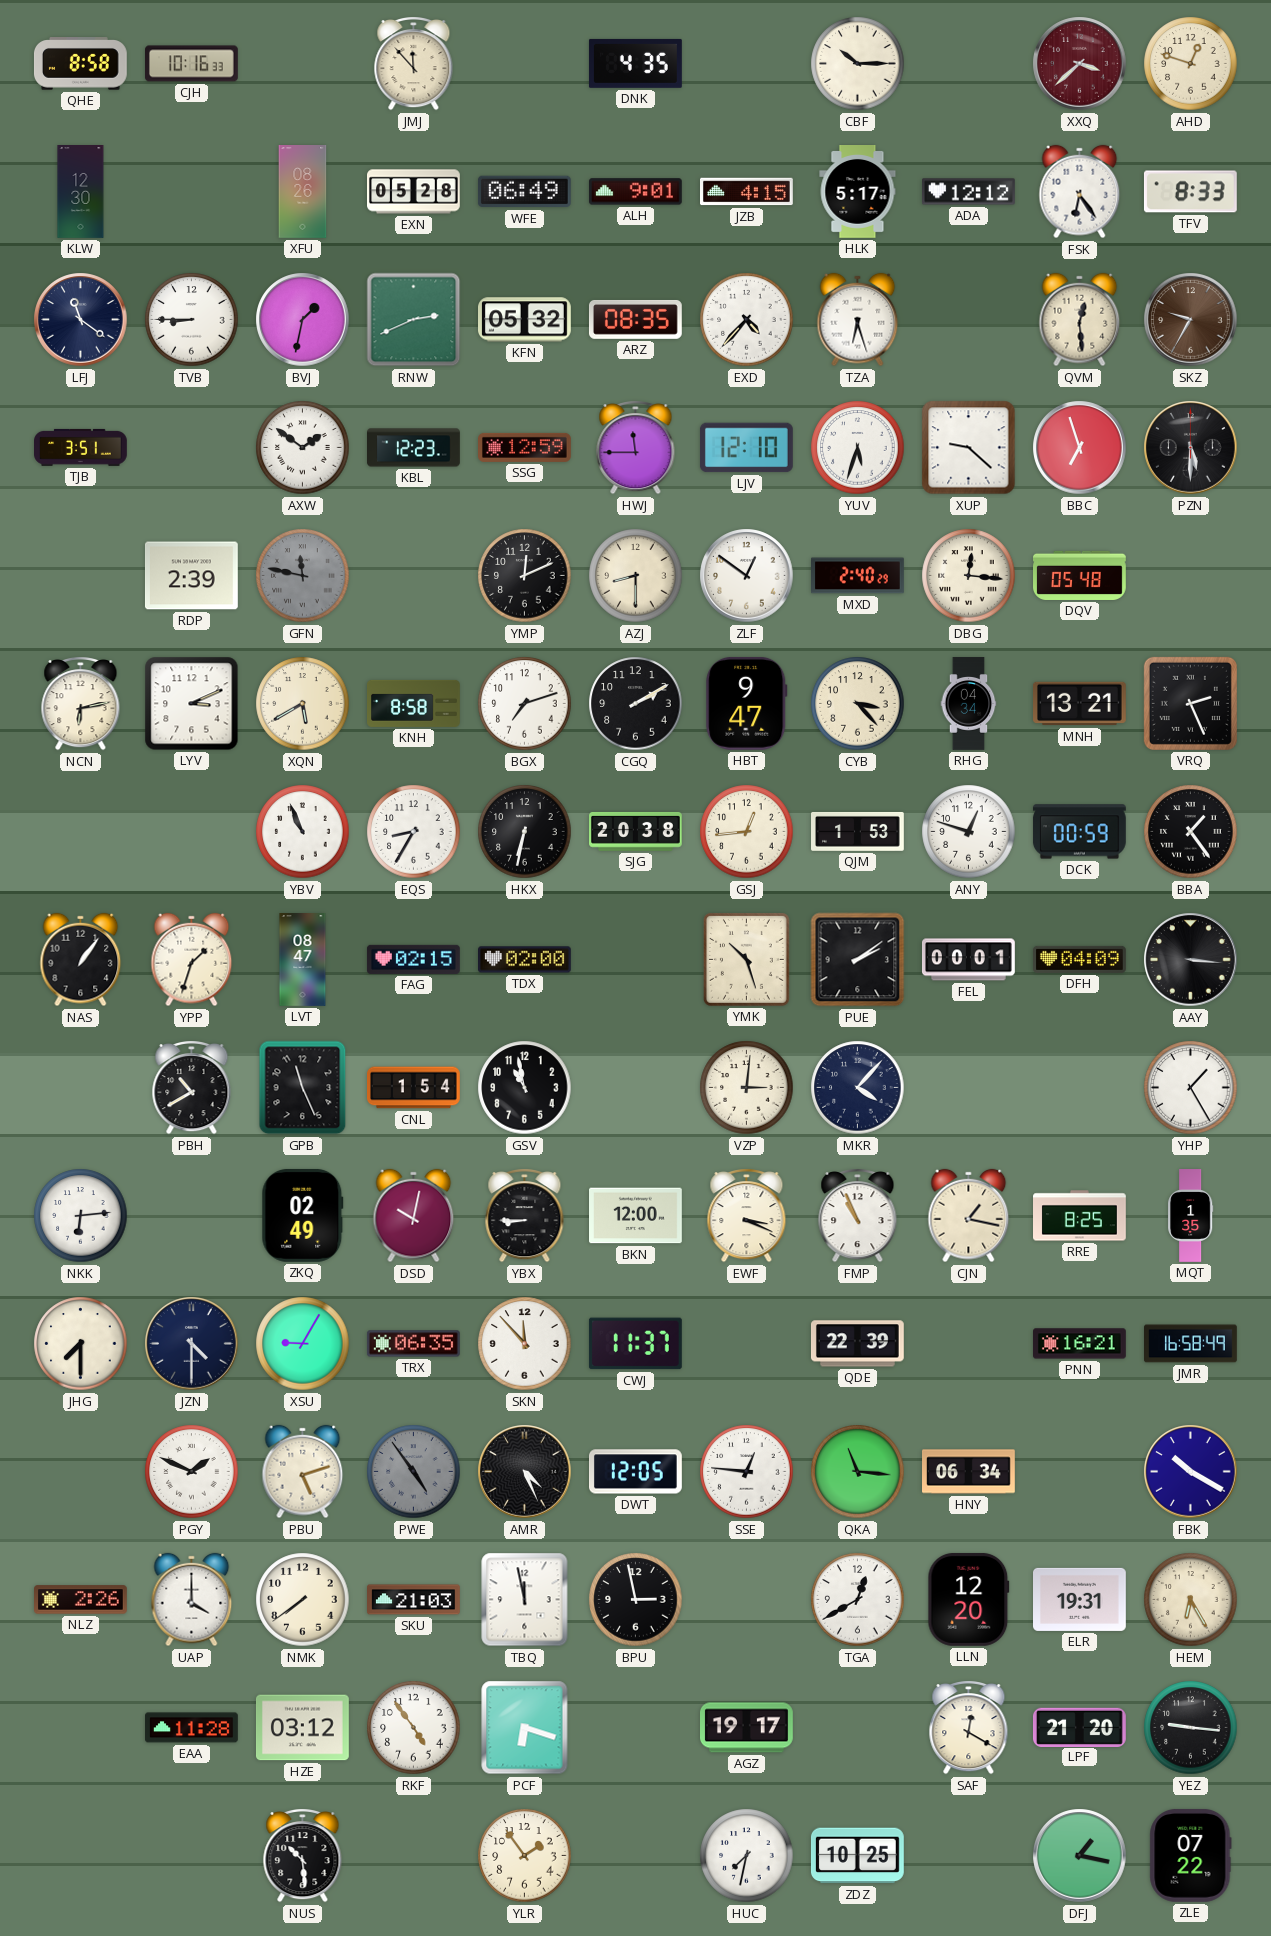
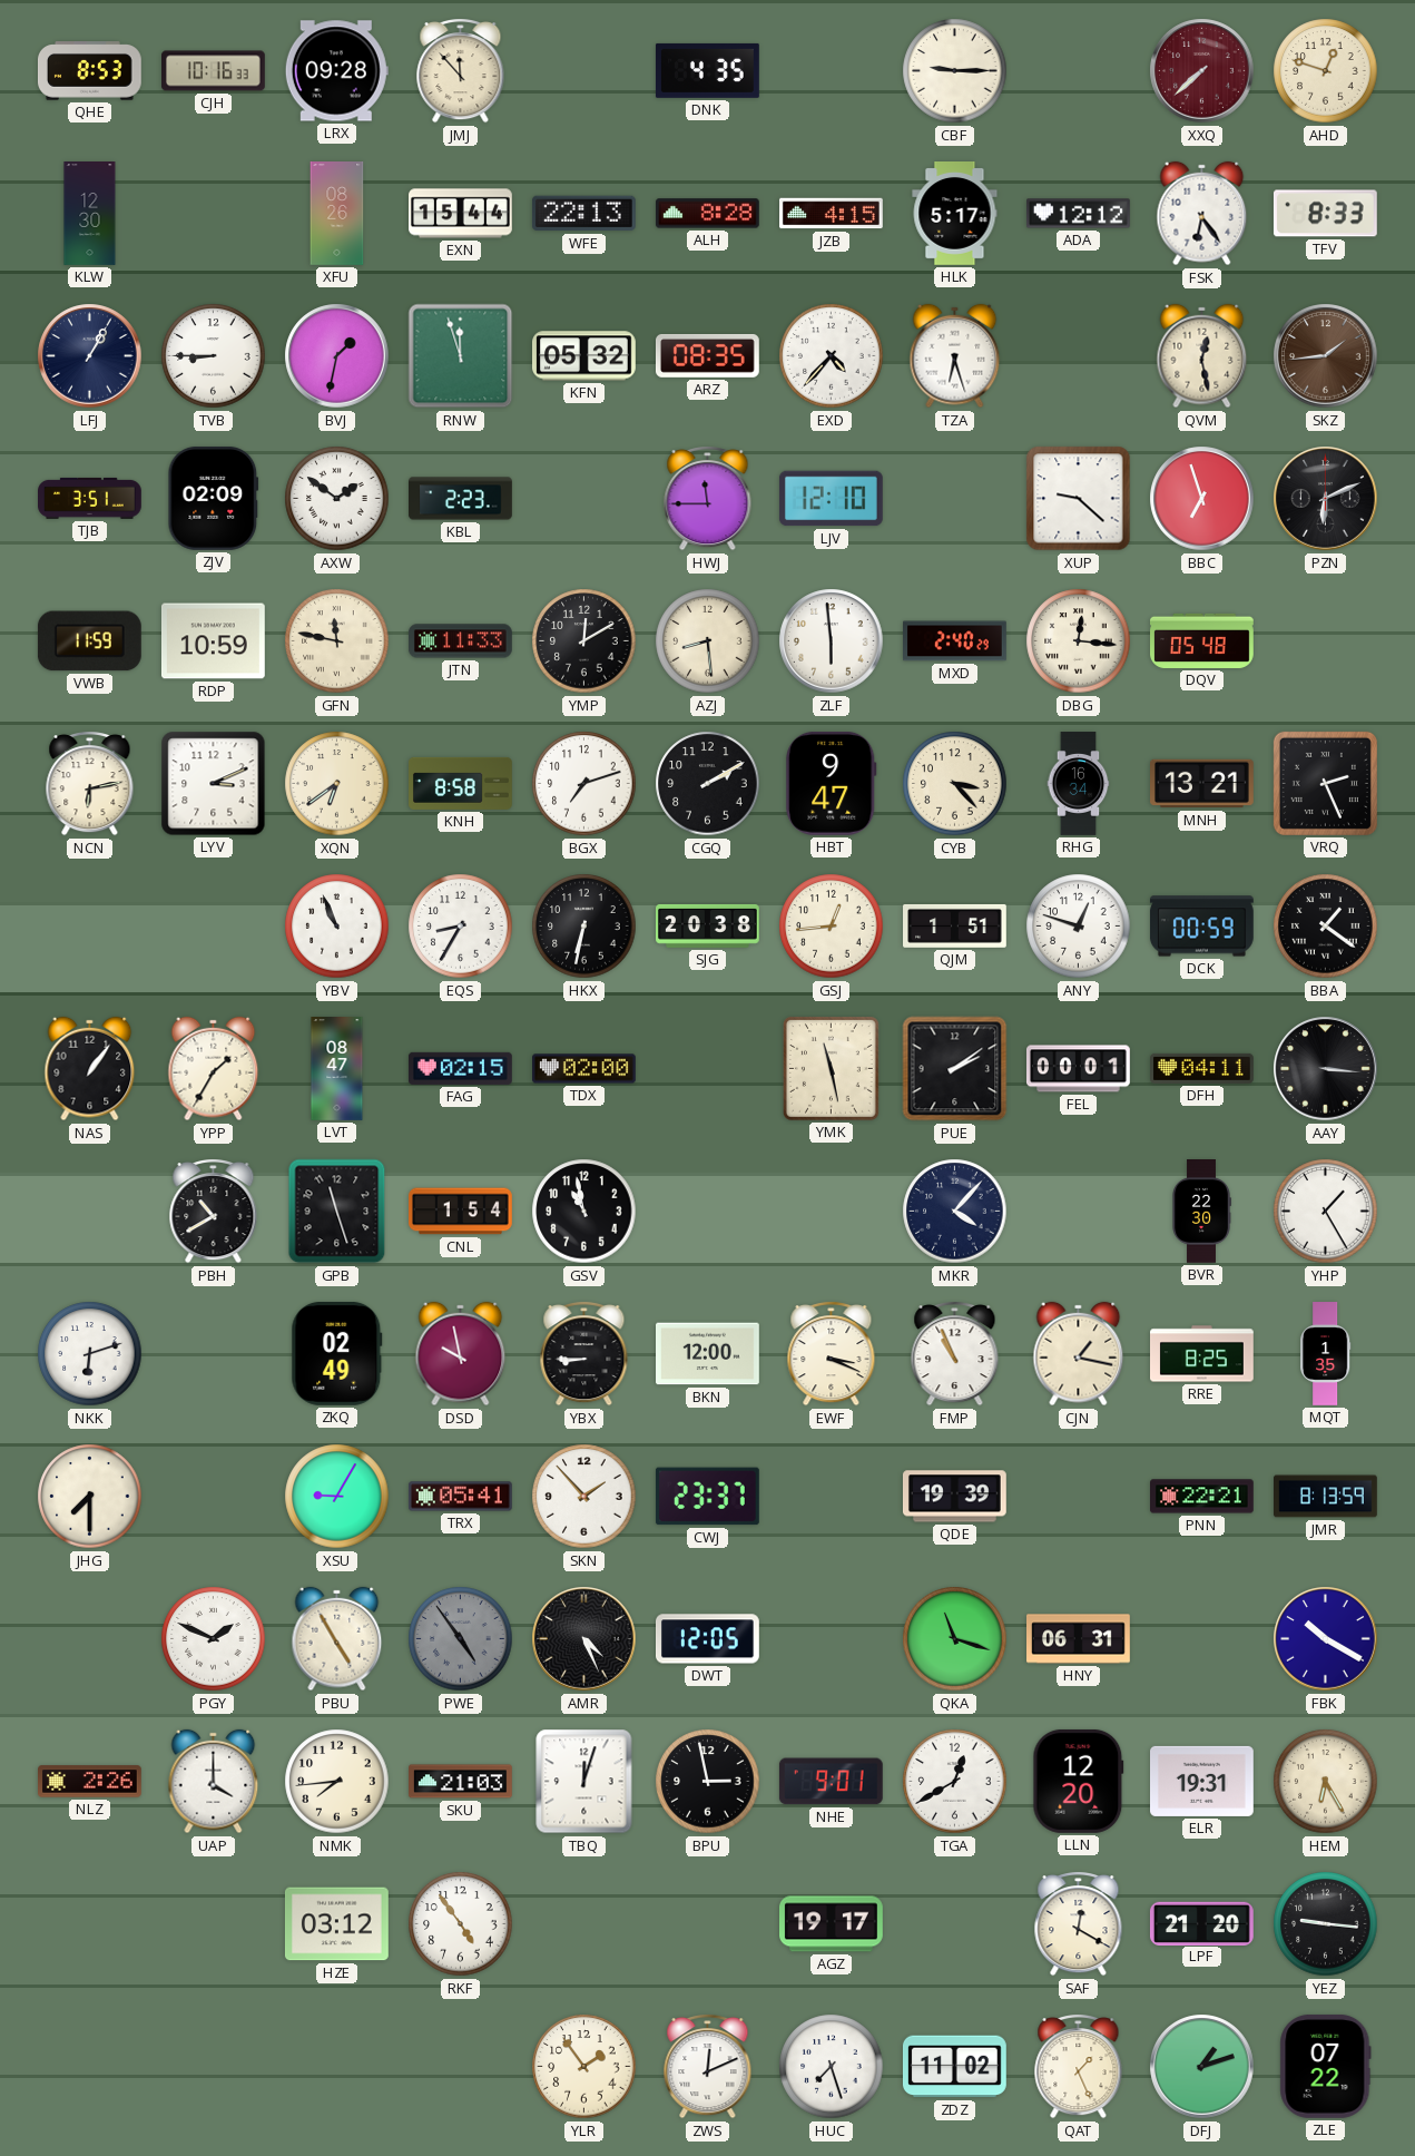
QHE: 8:58 -> 8:53
LRX: none -> 09:28
CBF: 10:15 -> 9:15
XXQ: 3:38 -> 7:38
EXN: 05:28 -> 15:44
WFE: 06:49 -> 22:13
ALH: 9:01 -> 8:28
LFJ: 11:21 -> 1:05
RNW: 2:41 -> 11:57
QVM: 12:29 -> 12:28
SKZ: 9:35 -> 1:44
ZJV: none -> 02:09
KBL: 12:23 -> 2:23
SSG: 12:59 -> none
YUV: 5:33 -> none
PZN: 5:30 -> 6:11
VWB: none -> 11:59
RDP: 2:39 -> 10:59
GFN dial: grey -> cream
JTN: none -> 11:33
YMP: 12:11 -> 12:10
AZJ: 8:30 -> 8:29
ZLF: 12:51 -> 5:59
XQN: 5:40 -> 6:39
RHG: 04:34 -> 16:34
QJM: 1:53 -> 1:51
BBA: 1:24 -> 1:21
YPP: 1:33 -> 1:35
YMK: 10:27 -> 11:28
DFH: 04:09 -> 04:11
GPB: 11:26 -> 11:27
VZP: 3:01 -> none
BVR: none -> 22:30
NKK: 6:14 -> 6:12
DSD: 10:02 -> 9:58
JZN: 4:30 -> none
TRX: 06:35 -> 05:41
SKN: 11:53 -> 1:53
CWJ: 11:37 -> 23:37
QDE: 22:39 -> 19:39
PNN: 16:21 -> 22:21
JMR: 16:58 -> 8:13
PBU: 5:12 -> 4:55
SSE: 12:46 -> none
QKA: 11:16 -> 11:18
HNY: 06:34 -> 06:31
NMK: 7:39 -> 7:44
TBQ: 11:58 -> 12:03
NHE: none -> 9:01
EAA: 11:28 -> none
PCF: 6:18 -> none
NUS: 10:29 -> none
ZWS: none -> 12:11
HUC: 7:32 -> 7:27
ZDZ: 10:25 -> 11:02
QAT: none -> 1:26
DFJ: 1:17 -> 1:12
